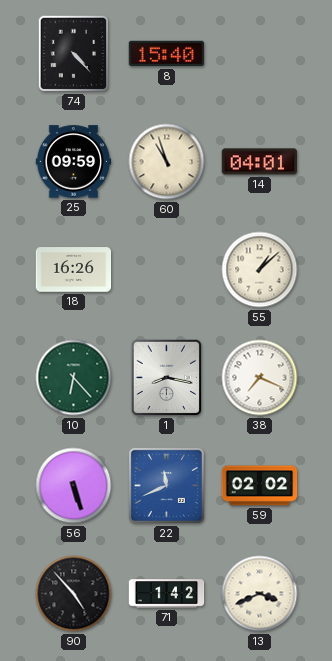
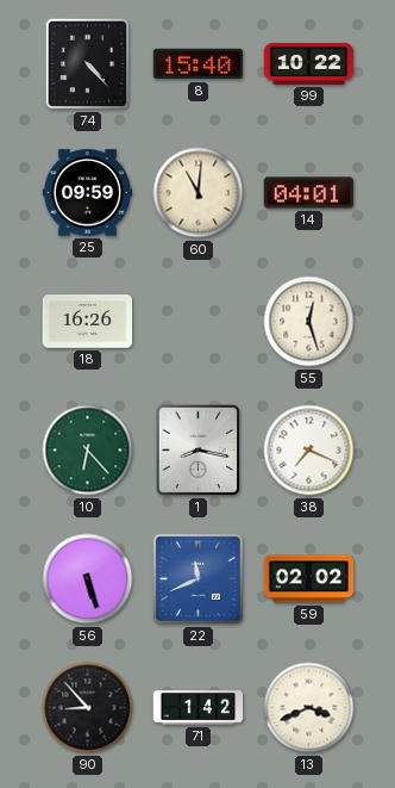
99: none -> 10:22
60: 10:57 -> 11:01
55: 1:08 -> 12:27
90: 4:53 -> 8:53
